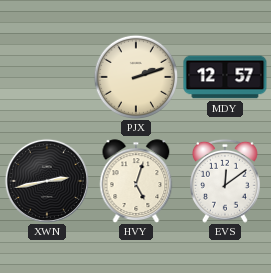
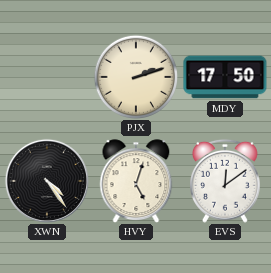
MDY: 12:57 -> 17:50
XWN: 2:43 -> 4:24
